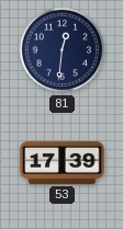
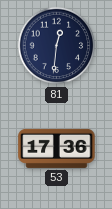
53: 17:39 -> 17:36
